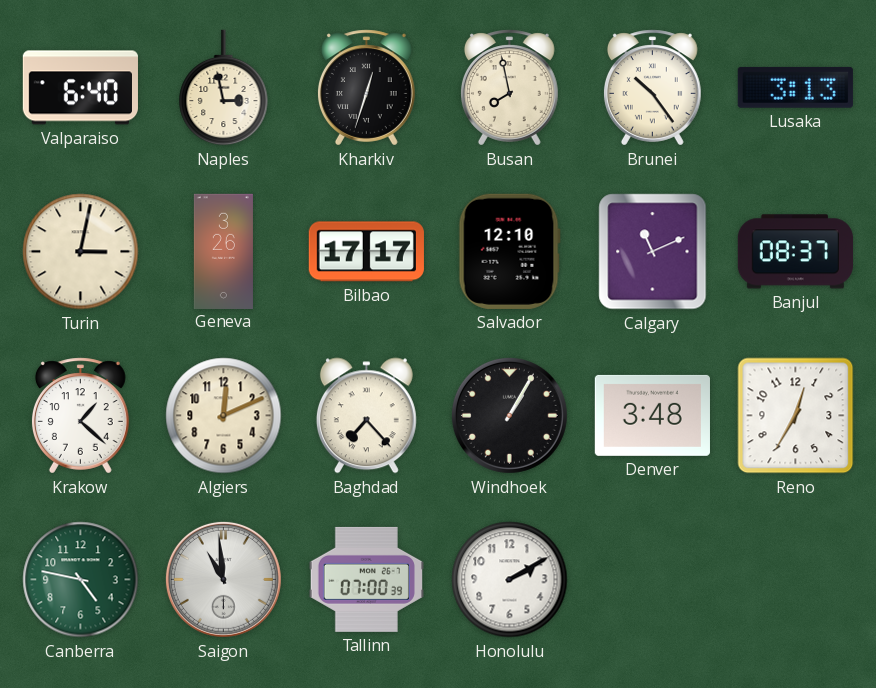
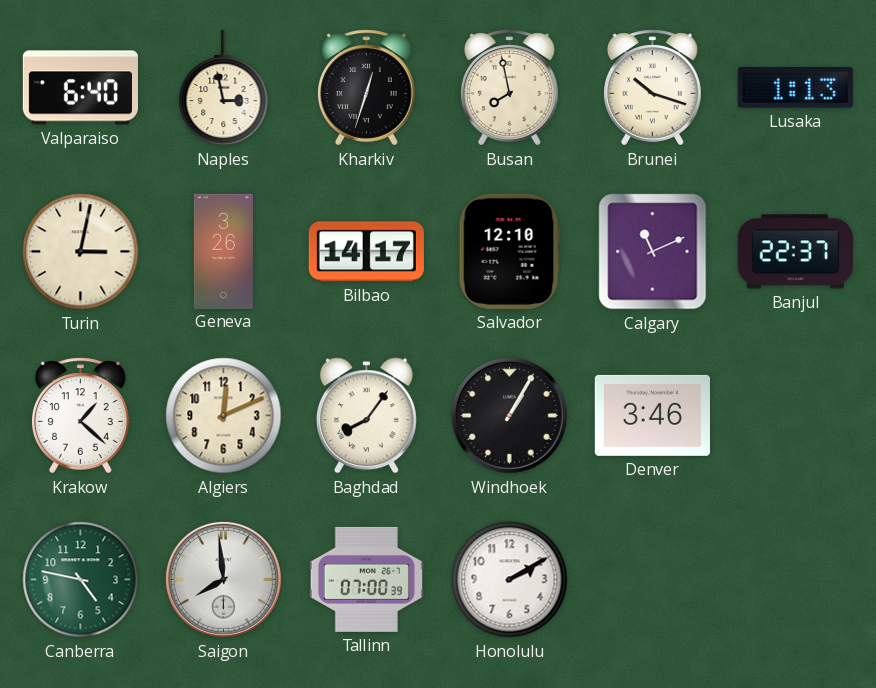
Brunei: 10:24 -> 10:18
Lusaka: 3:13 -> 1:13
Bilbao: 17:17 -> 14:17
Banjul: 08:37 -> 22:37
Baghdad: 7:23 -> 8:06
Denver: 3:48 -> 3:46
Reno: 12:35 -> none
Saigon: 10:59 -> 7:59
